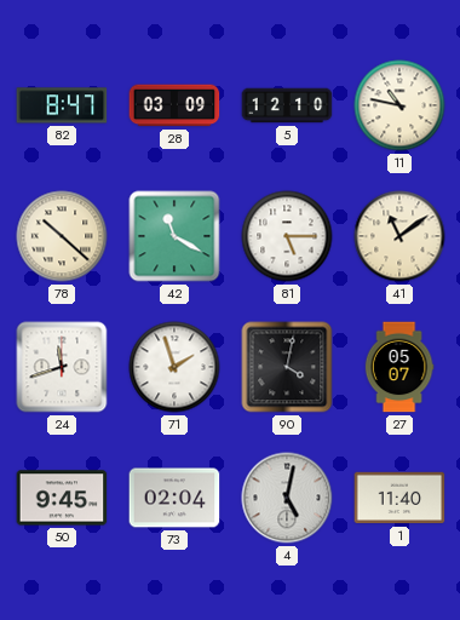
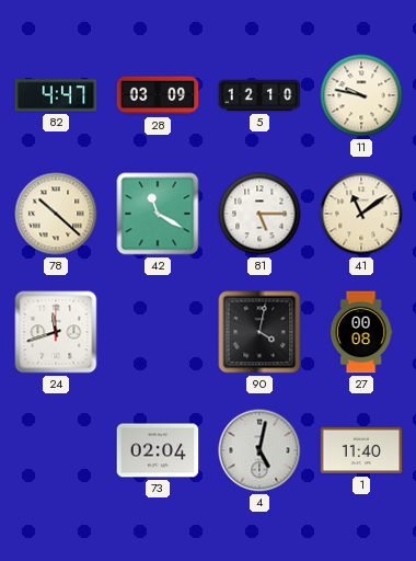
82: 8:47 -> 4:47
11: 10:47 -> 9:47
71: 1:57 -> none
27: 05:07 -> 00:08
50: 9:45 -> none
